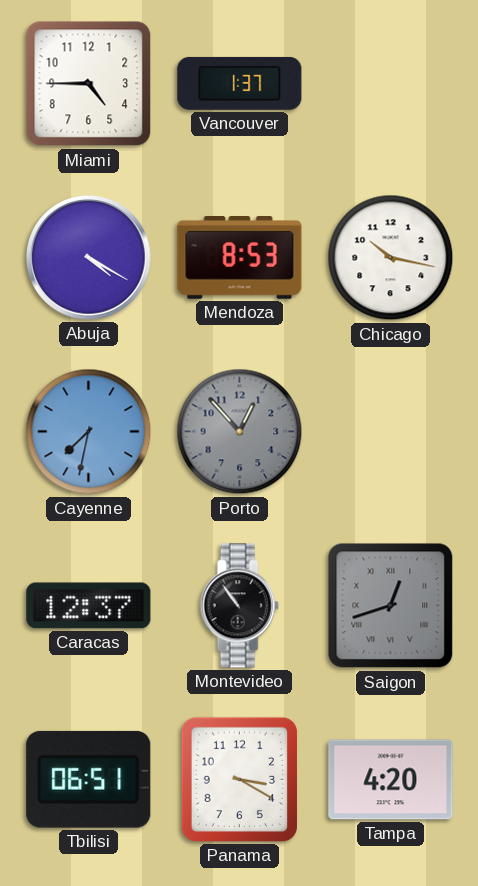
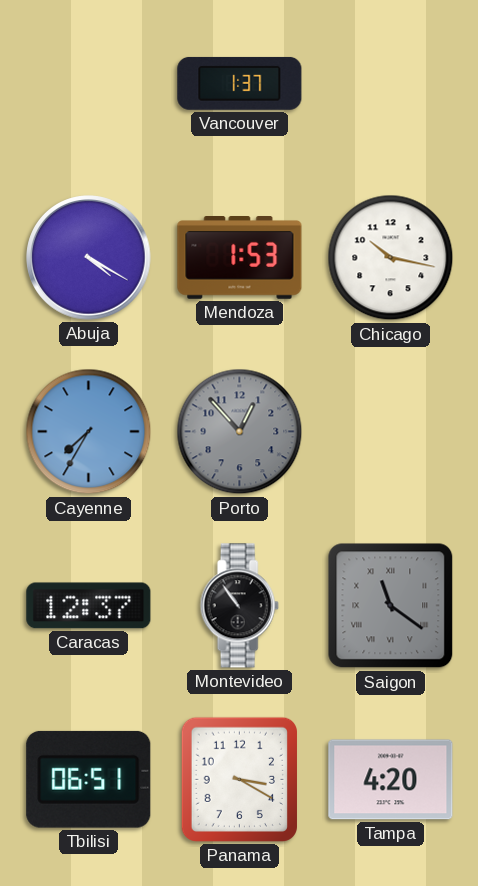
Miami: 4:45 -> none
Mendoza: 8:53 -> 1:53
Cayenne: 7:32 -> 7:35
Saigon: 12:42 -> 11:21
